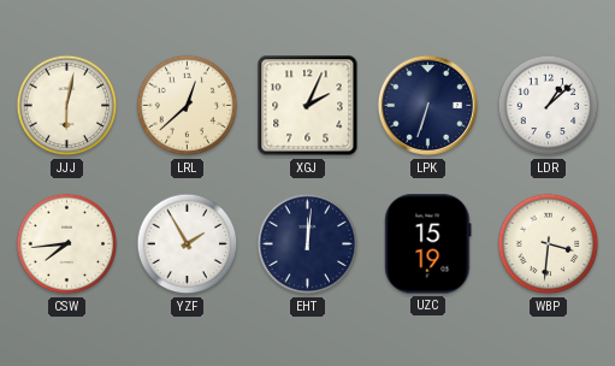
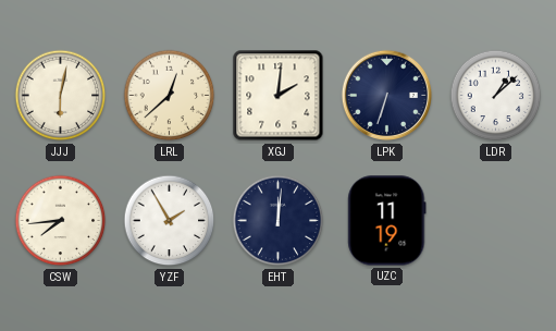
XGJ: 2:04 -> 2:01
UZC: 15:19 -> 11:19
WBP: 3:31 -> none
